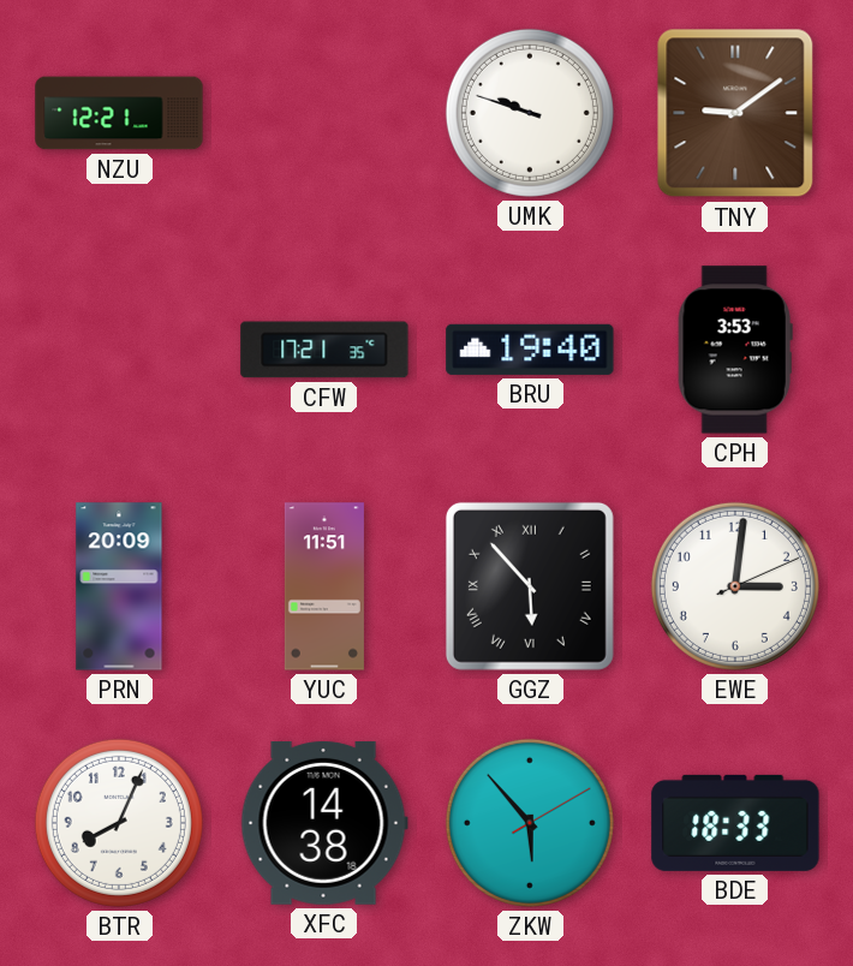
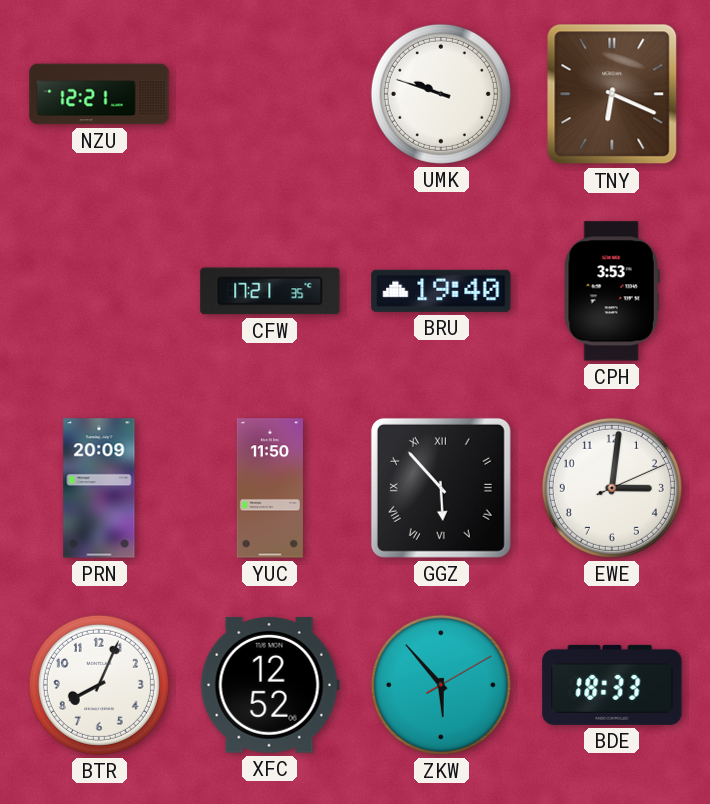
TNY: 9:09 -> 6:19
YUC: 11:51 -> 11:50
XFC: 14:38 -> 12:52
